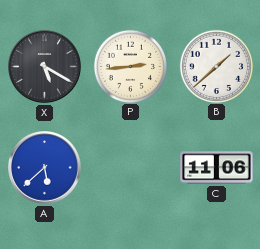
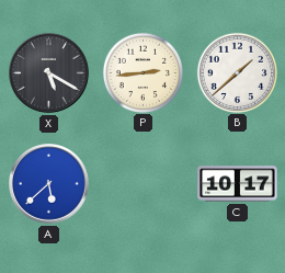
C: 11:06 -> 10:17
